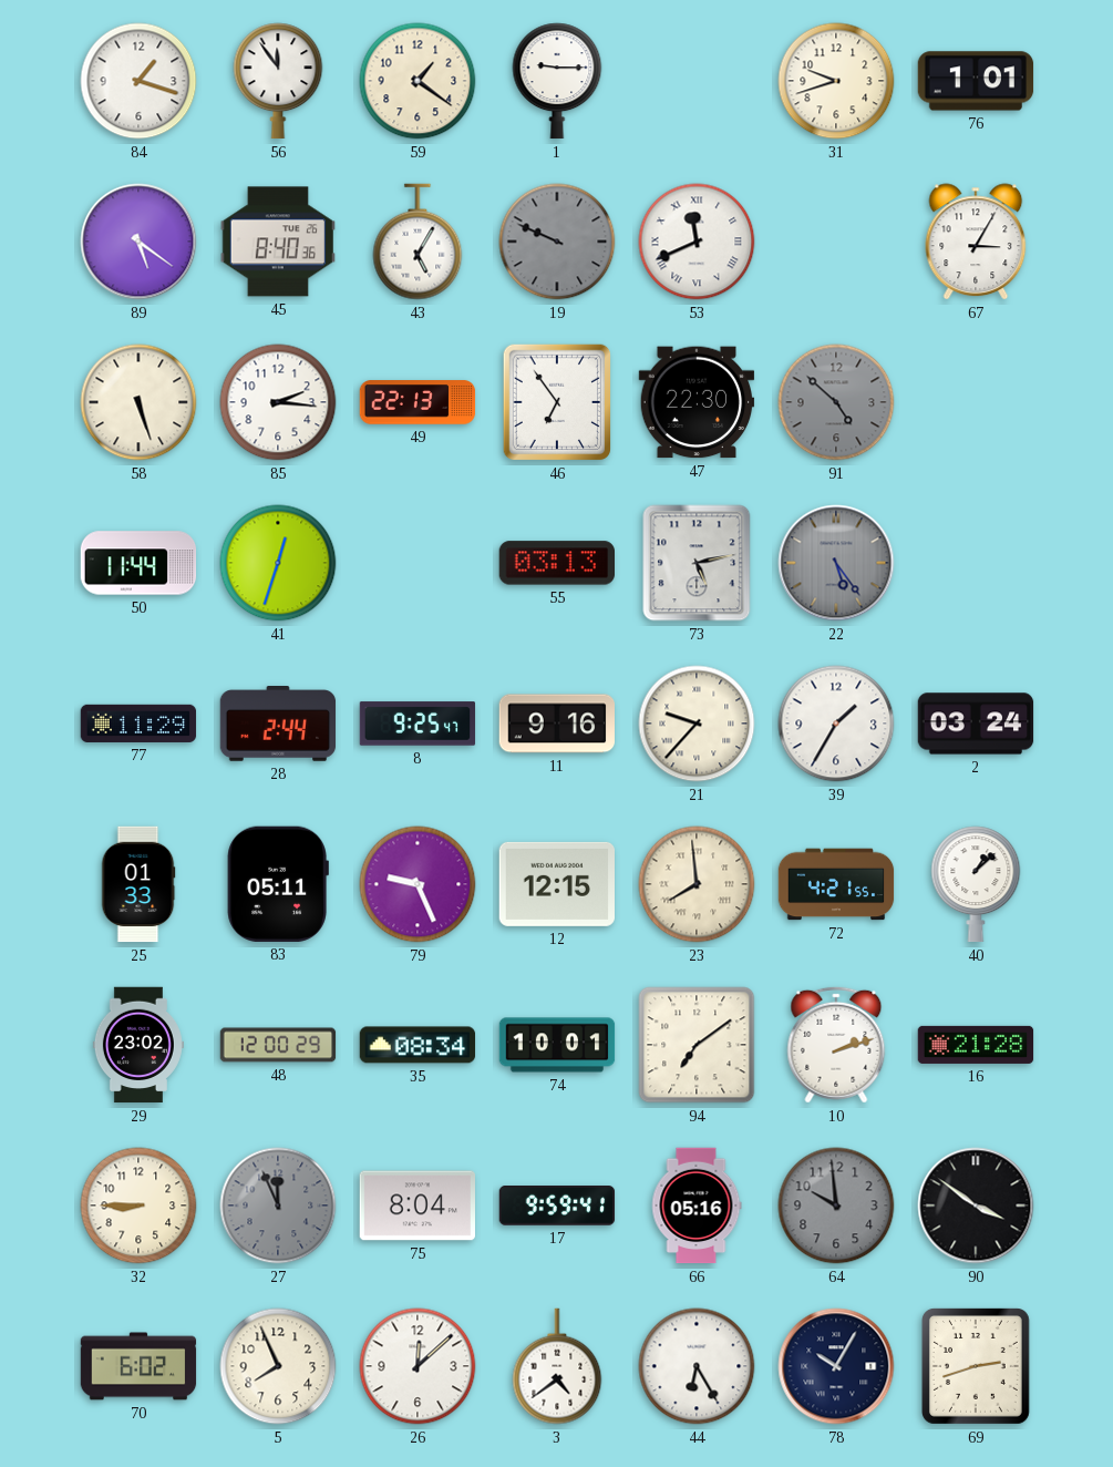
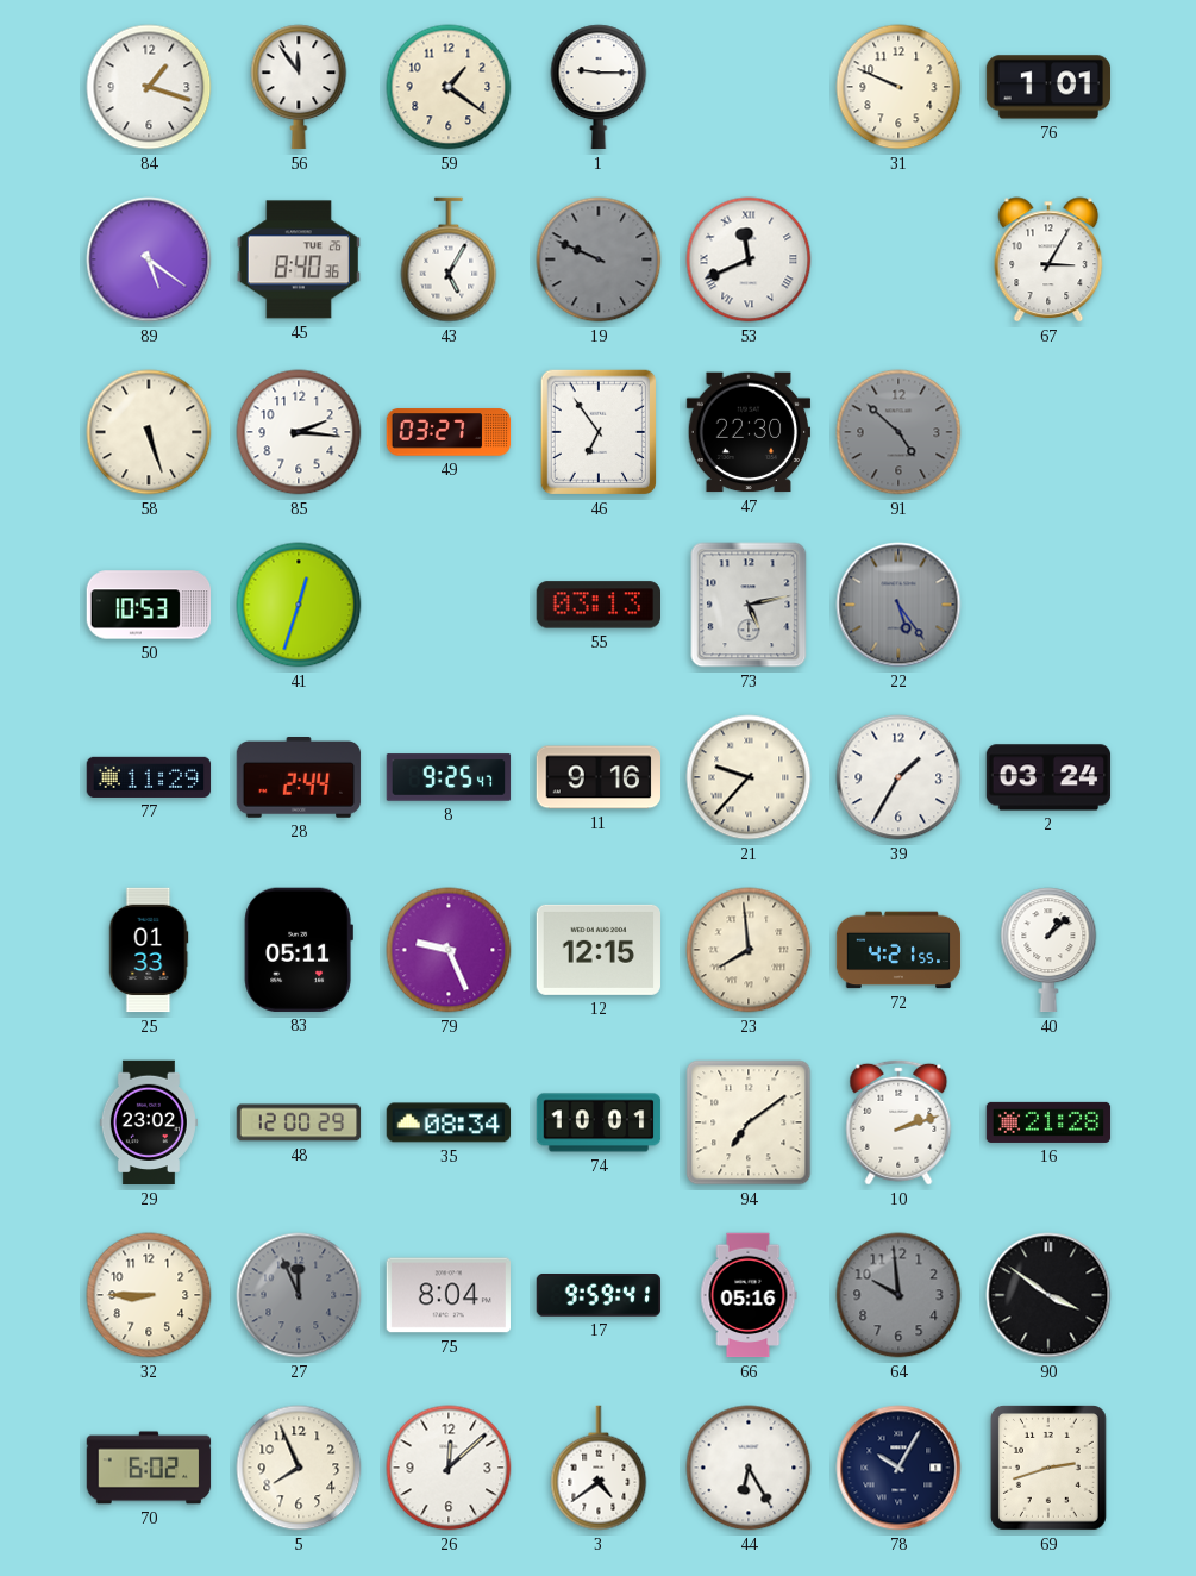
31: 9:42 -> 9:49
49: 22:13 -> 03:27
50: 11:44 -> 10:53
